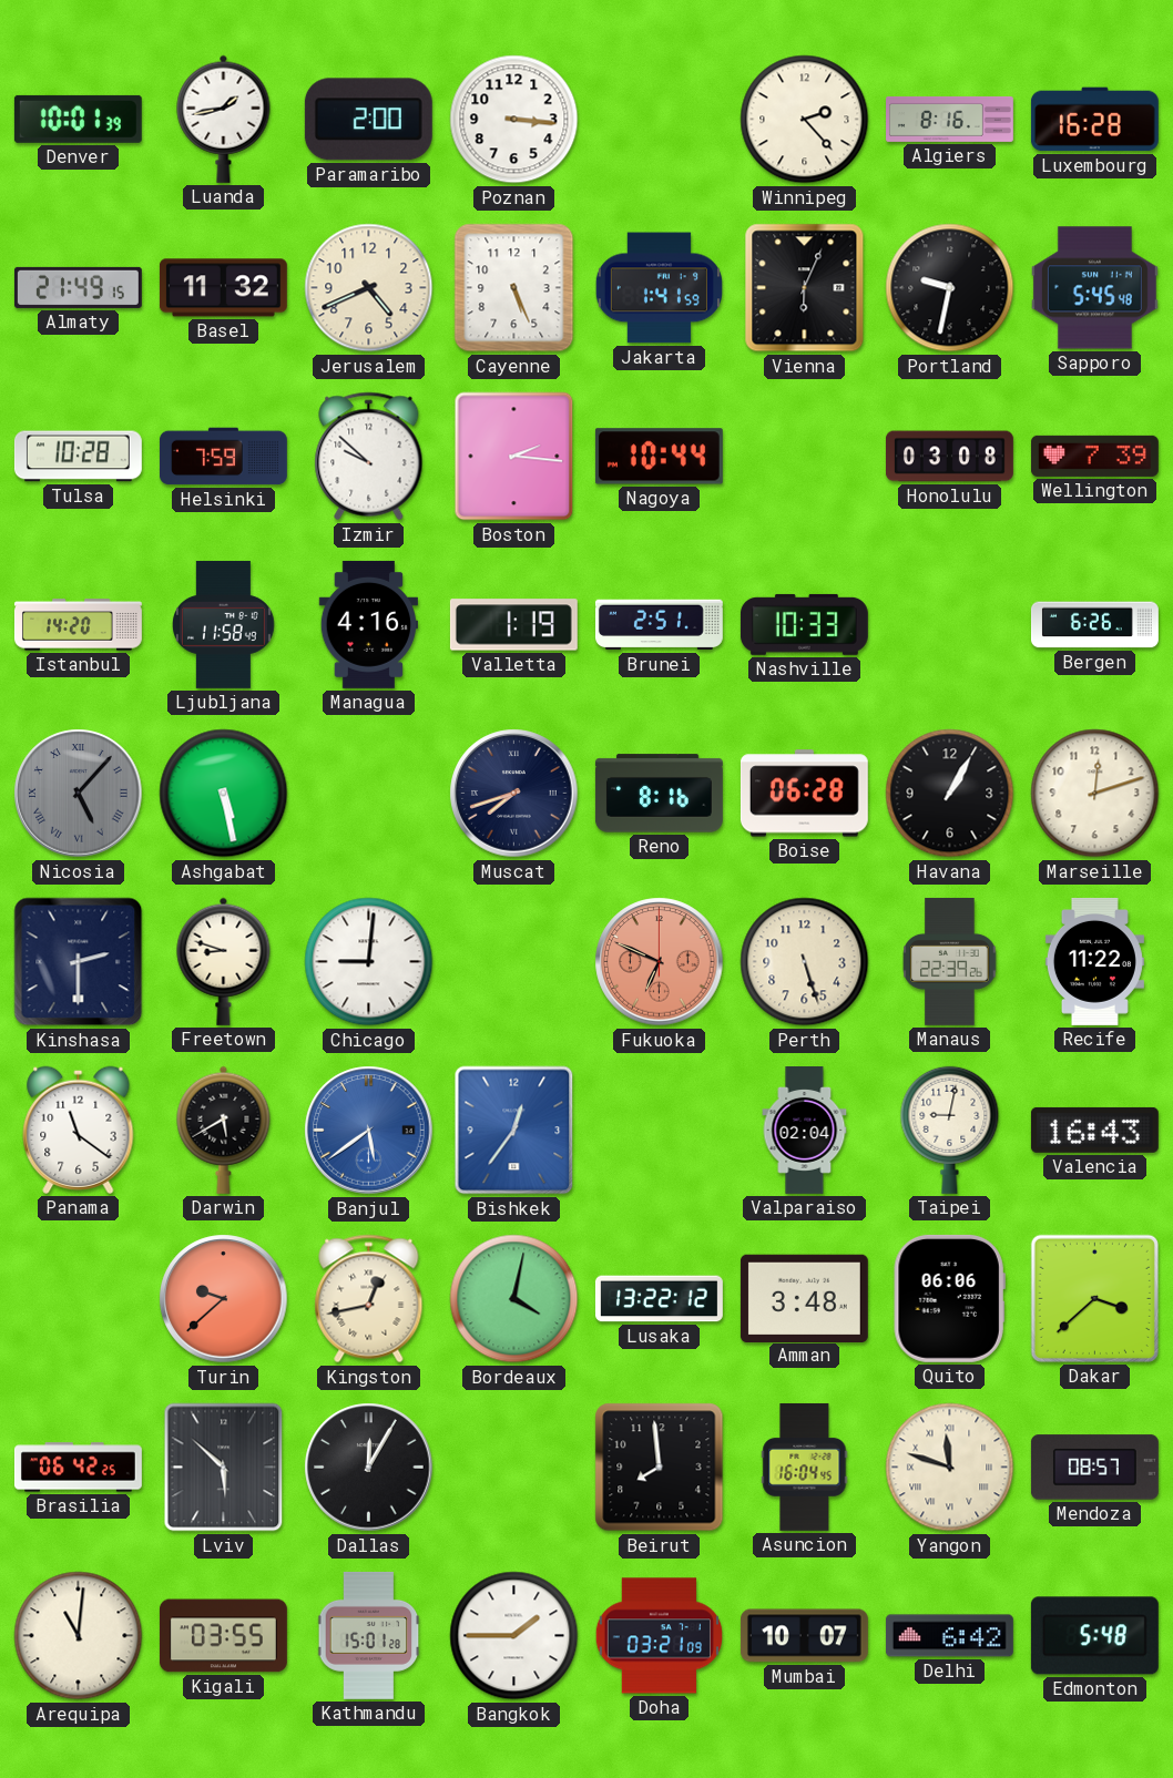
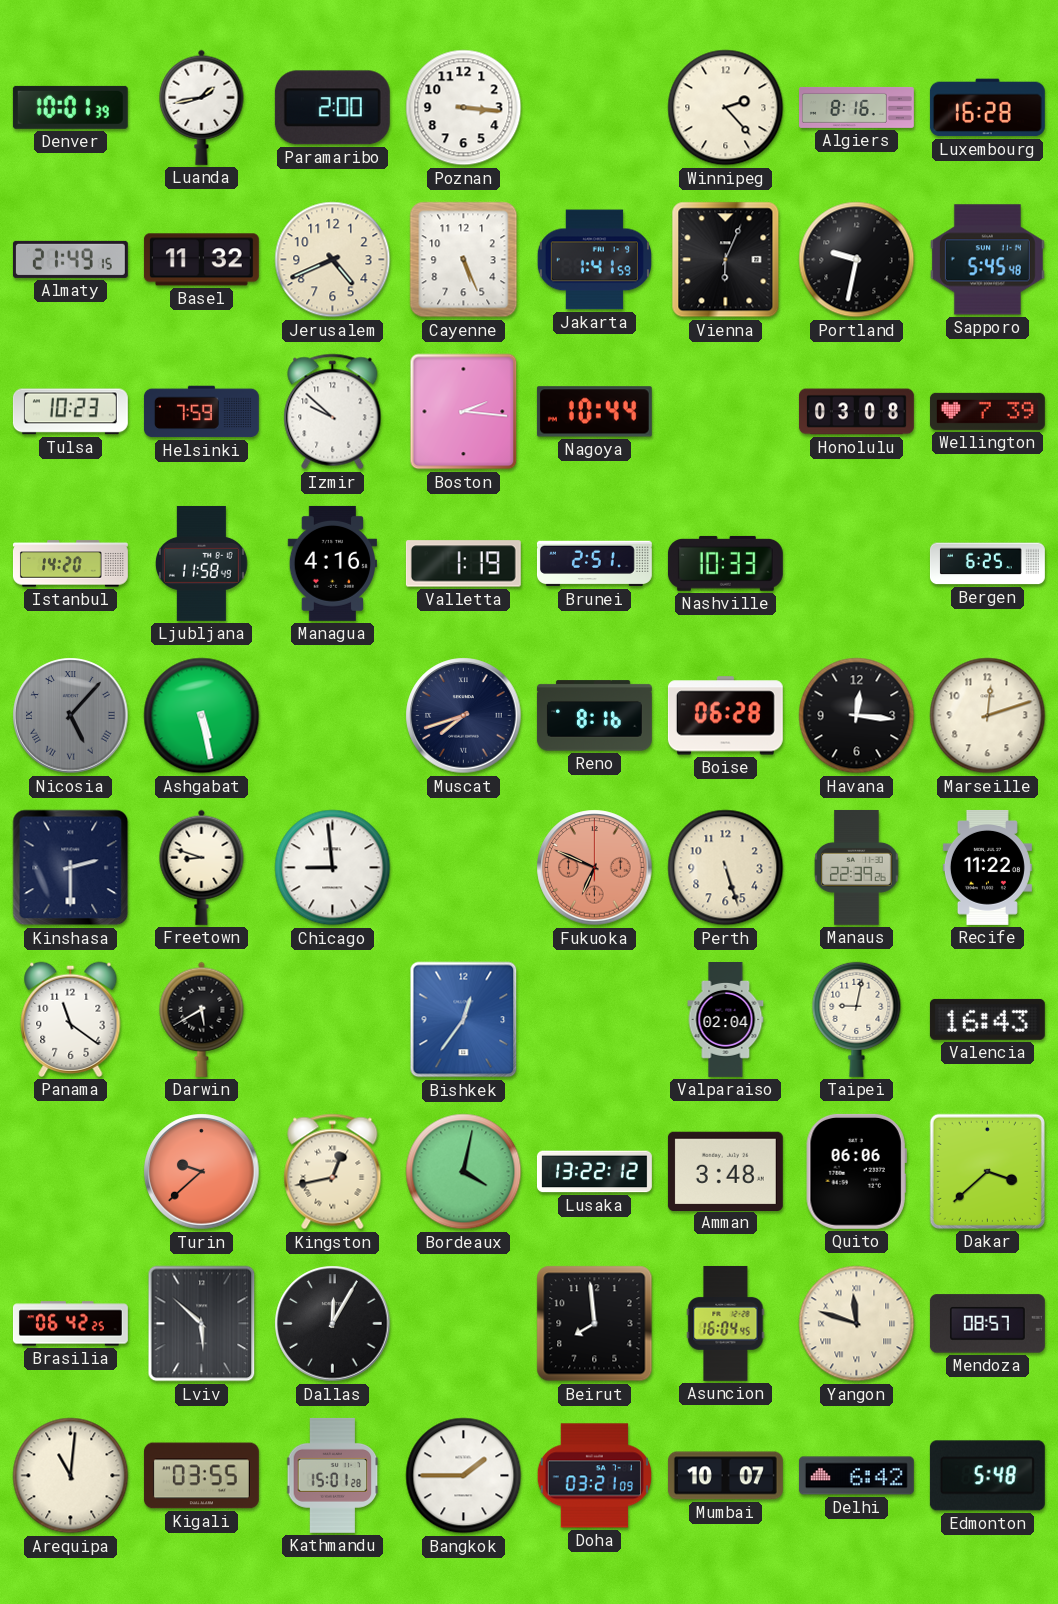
Tulsa: 10:28 -> 10:23
Bergen: 6:26 -> 6:25
Havana: 1:05 -> 12:16
Chicago: 9:01 -> 8:59
Banjul: 5:39 -> none
